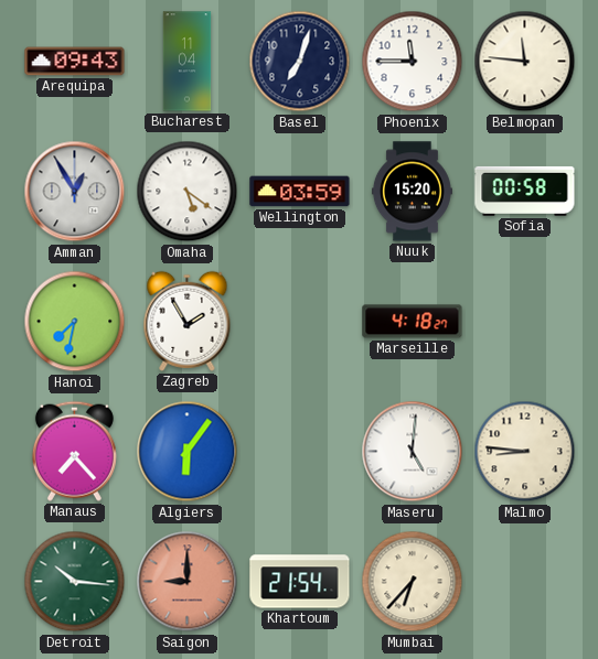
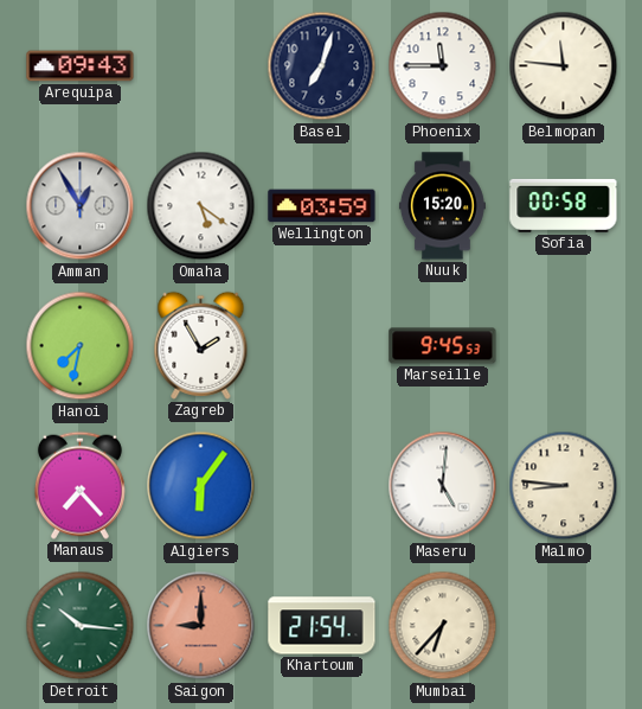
Bucharest: 11:04 -> none
Marseille: 4:18 -> 9:45
